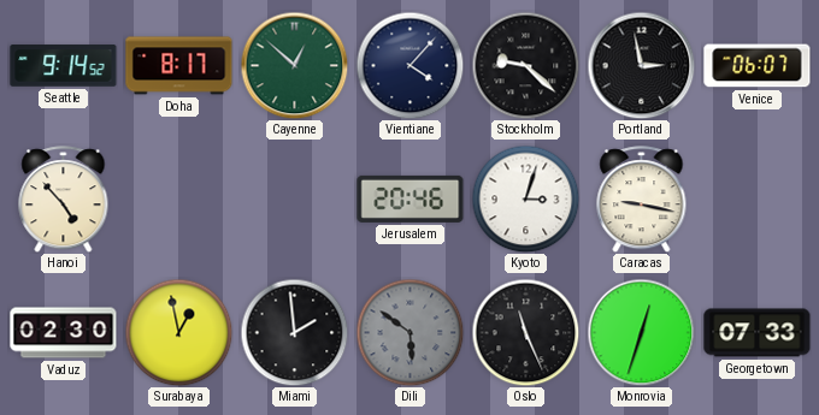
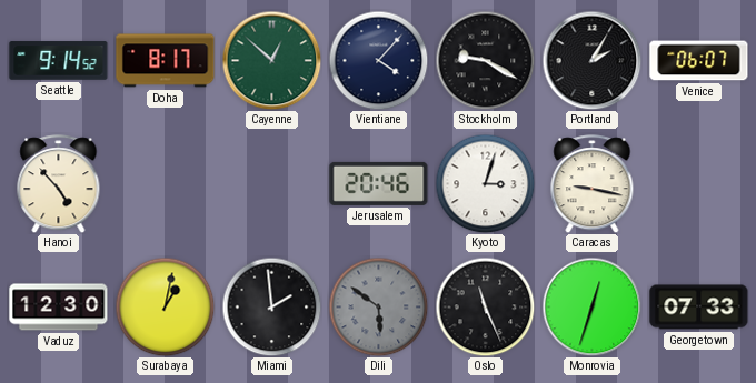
Stockholm: 9:22 -> 9:20
Portland: 2:58 -> 2:05
Vaduz: 02:30 -> 12:30
Surabaya: 12:58 -> 1:02
